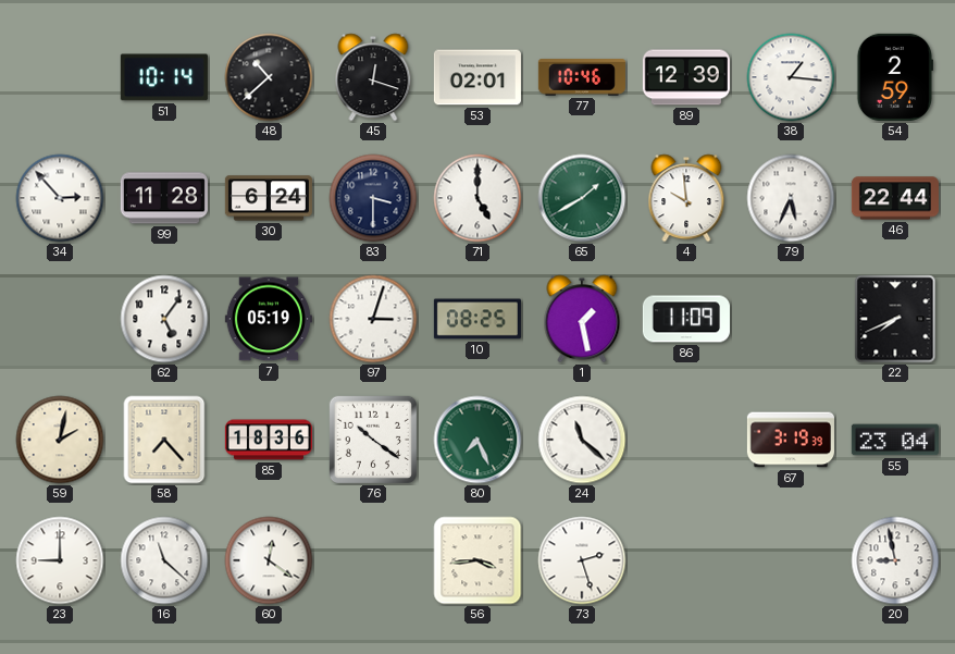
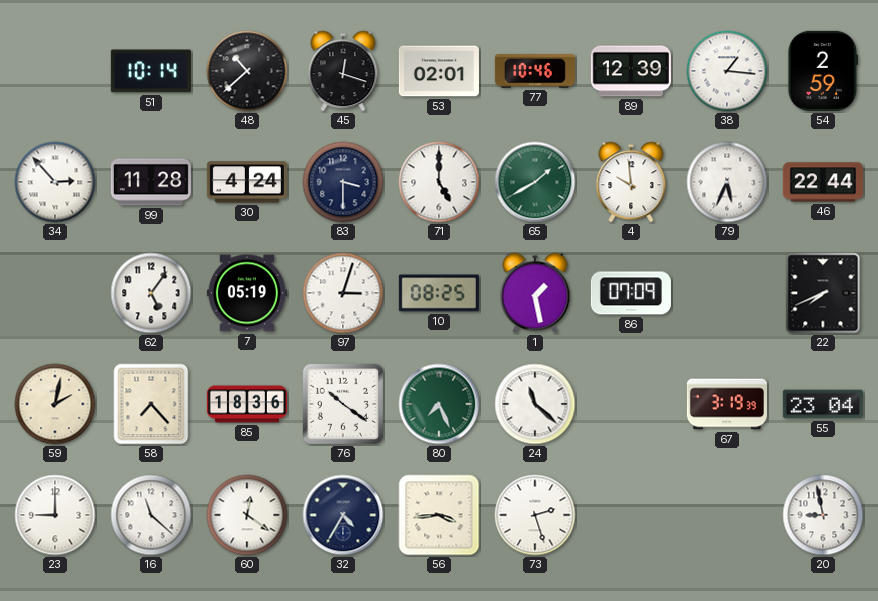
30: 6:24 -> 4:24
86: 11:09 -> 07:09
32: none -> 4:35
